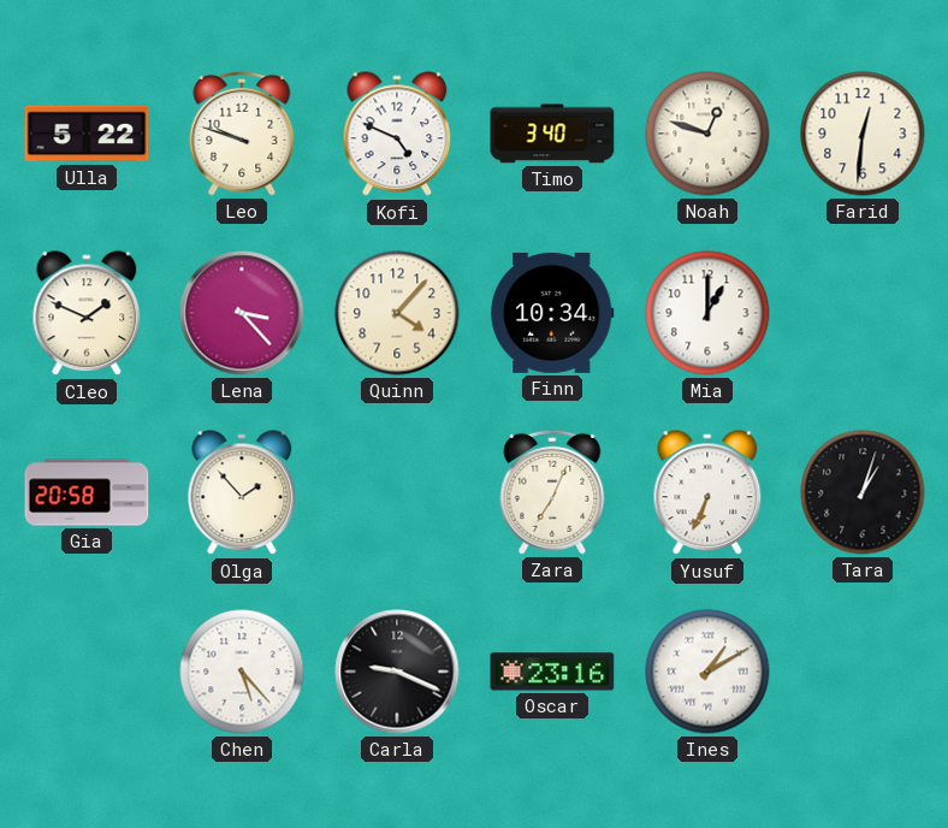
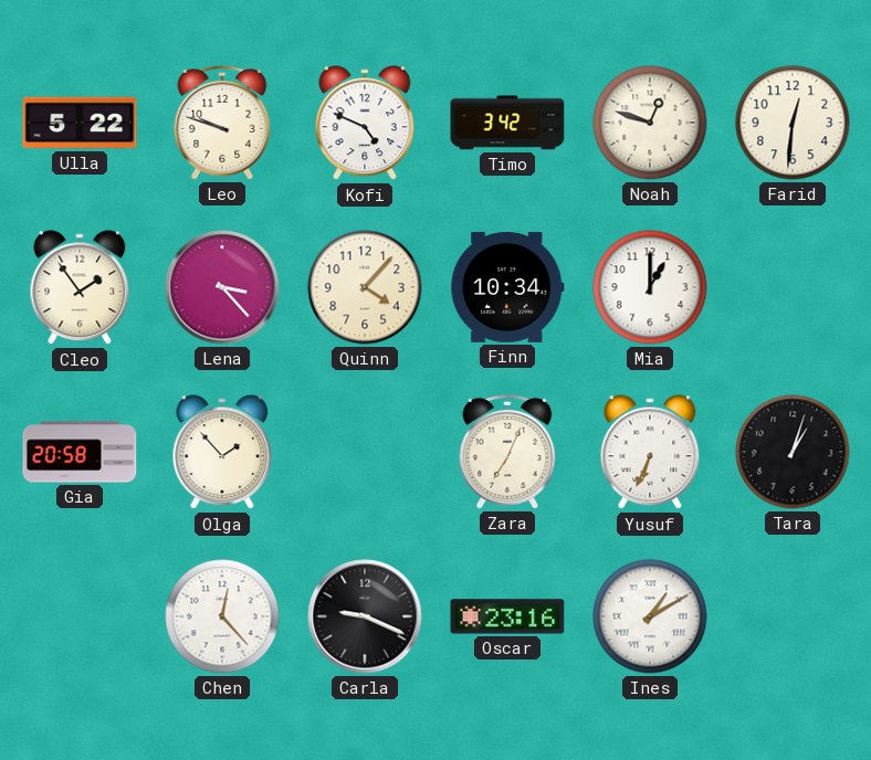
Timo: 3:40 -> 3:42
Cleo: 1:49 -> 1:54
Chen: 5:23 -> 12:23
